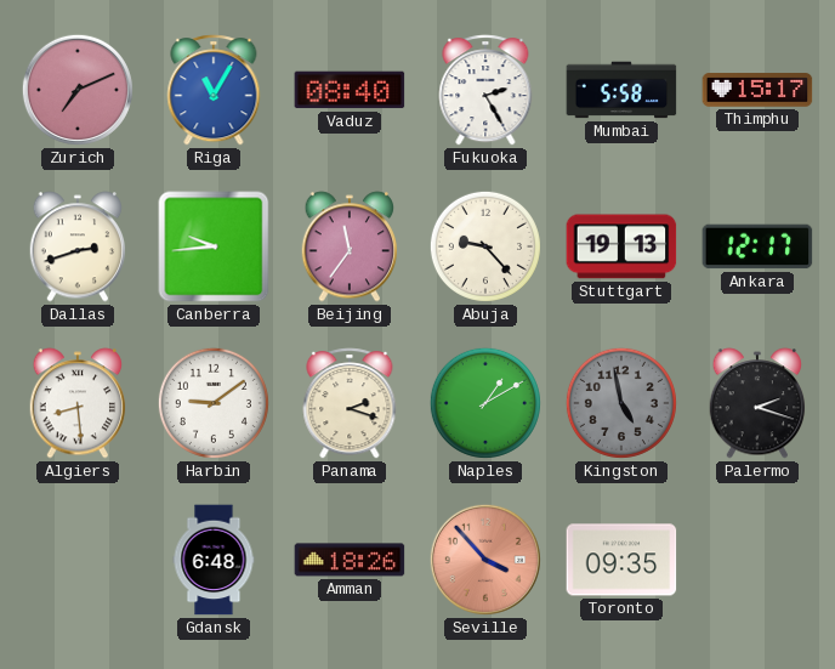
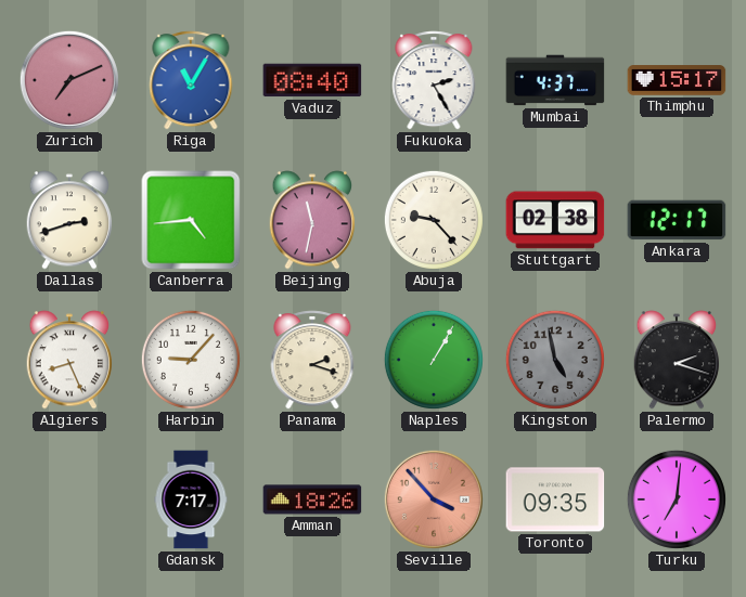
Mumbai: 5:58 -> 4:37
Canberra: 9:44 -> 4:44
Beijing: 11:36 -> 11:32
Stuttgart: 19:13 -> 02:38
Algiers: 8:29 -> 8:26
Harbin: 9:09 -> 9:07
Naples: 1:10 -> 1:05
Gdansk: 6:48 -> 7:17
Turku: none -> 7:01
